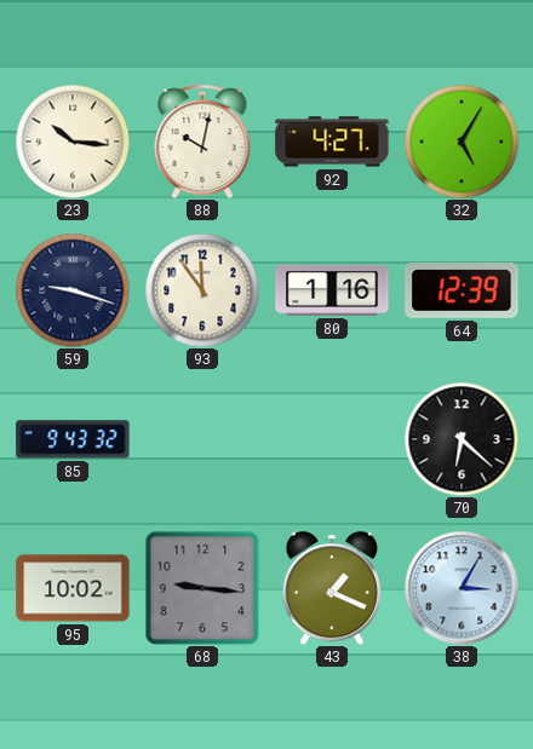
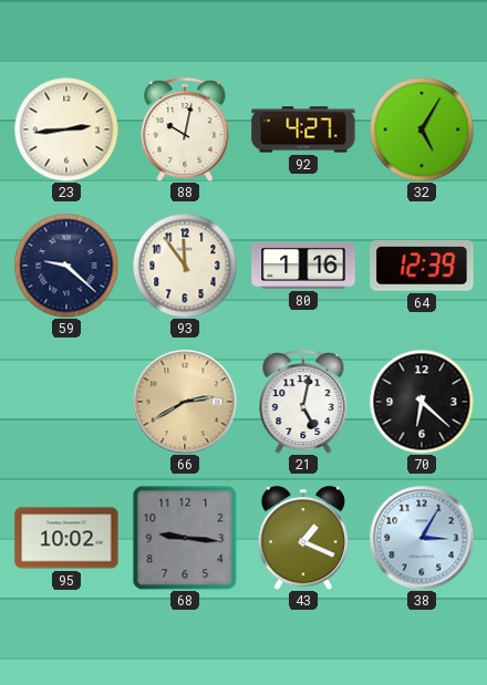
23: 10:16 -> 2:44
59: 9:18 -> 9:22
85: 9:43 -> none
66: none -> 2:40
21: none -> 5:02
